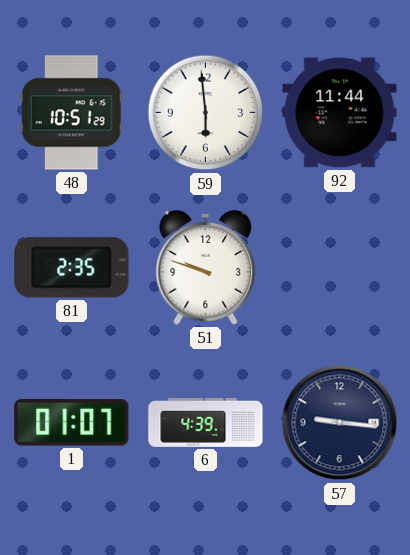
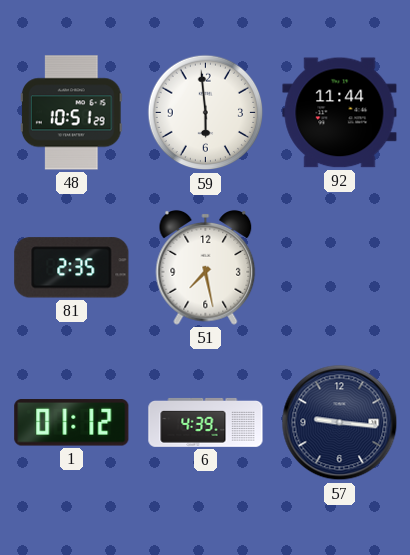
51: 9:48 -> 7:28
1: 01:07 -> 01:12
